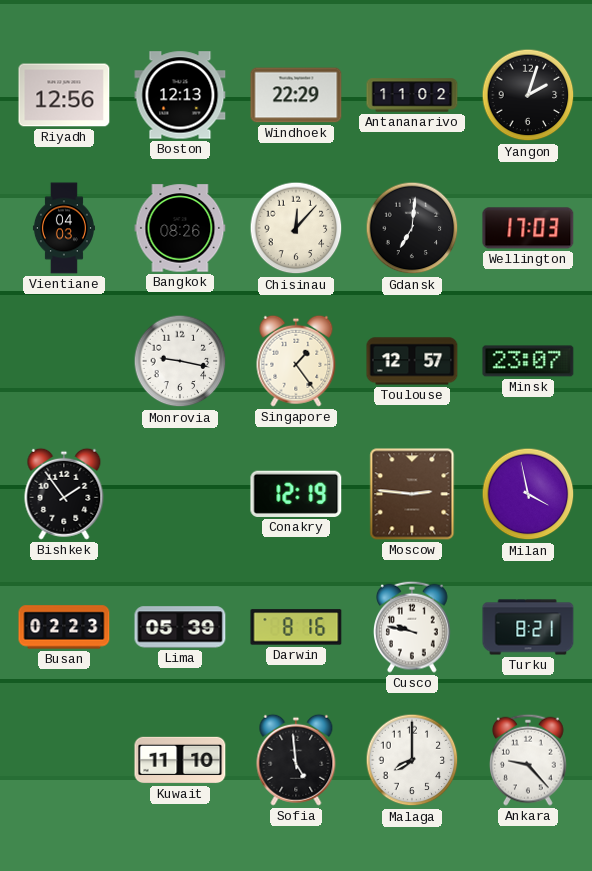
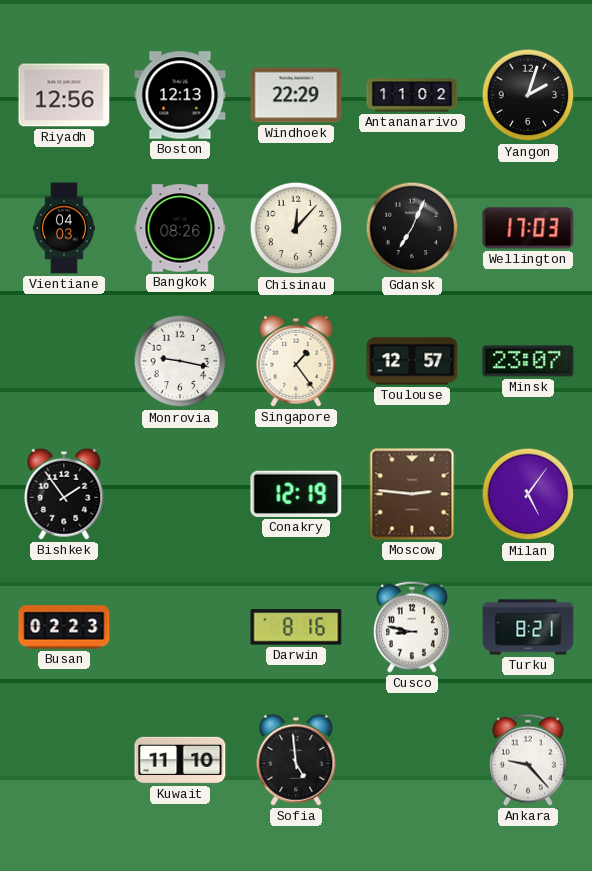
Gdansk: 7:01 -> 7:04
Milan: 3:58 -> 5:06
Lima: 05:39 -> none
Cusco: 9:47 -> 8:47
Malaga: 8:00 -> none
